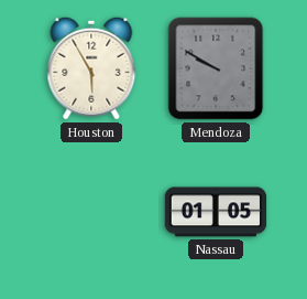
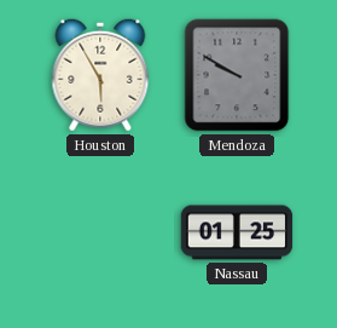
Nassau: 01:05 -> 01:25
